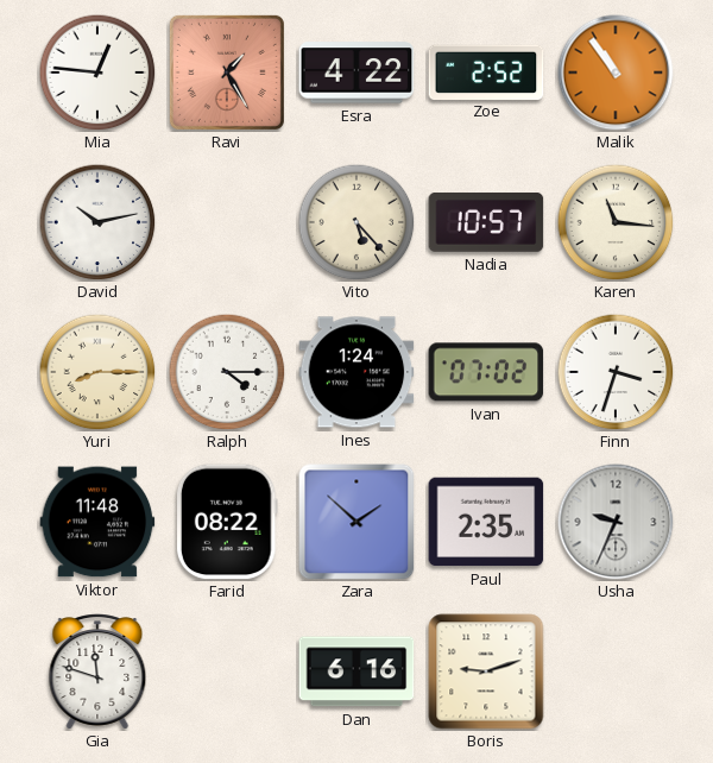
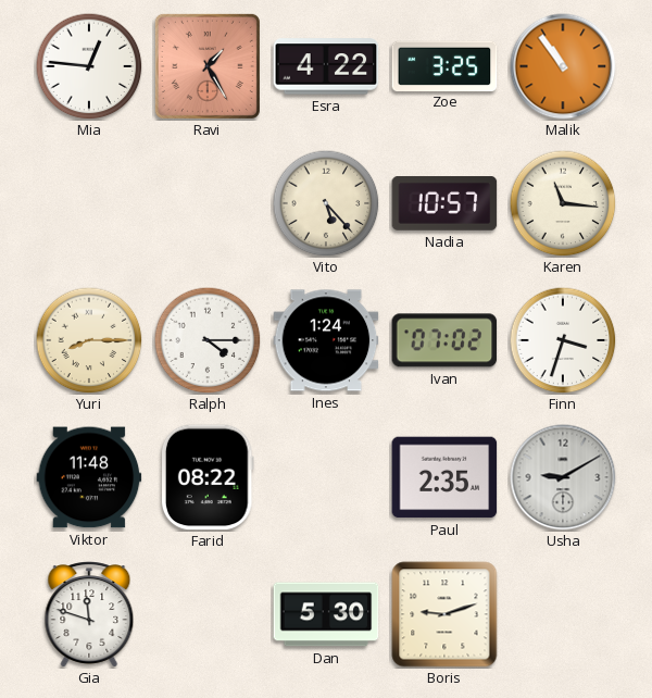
Zoe: 2:52 -> 3:25
David: 10:13 -> none
Zara: 1:52 -> none
Usha: 9:34 -> 9:10
Dan: 6:16 -> 5:30
